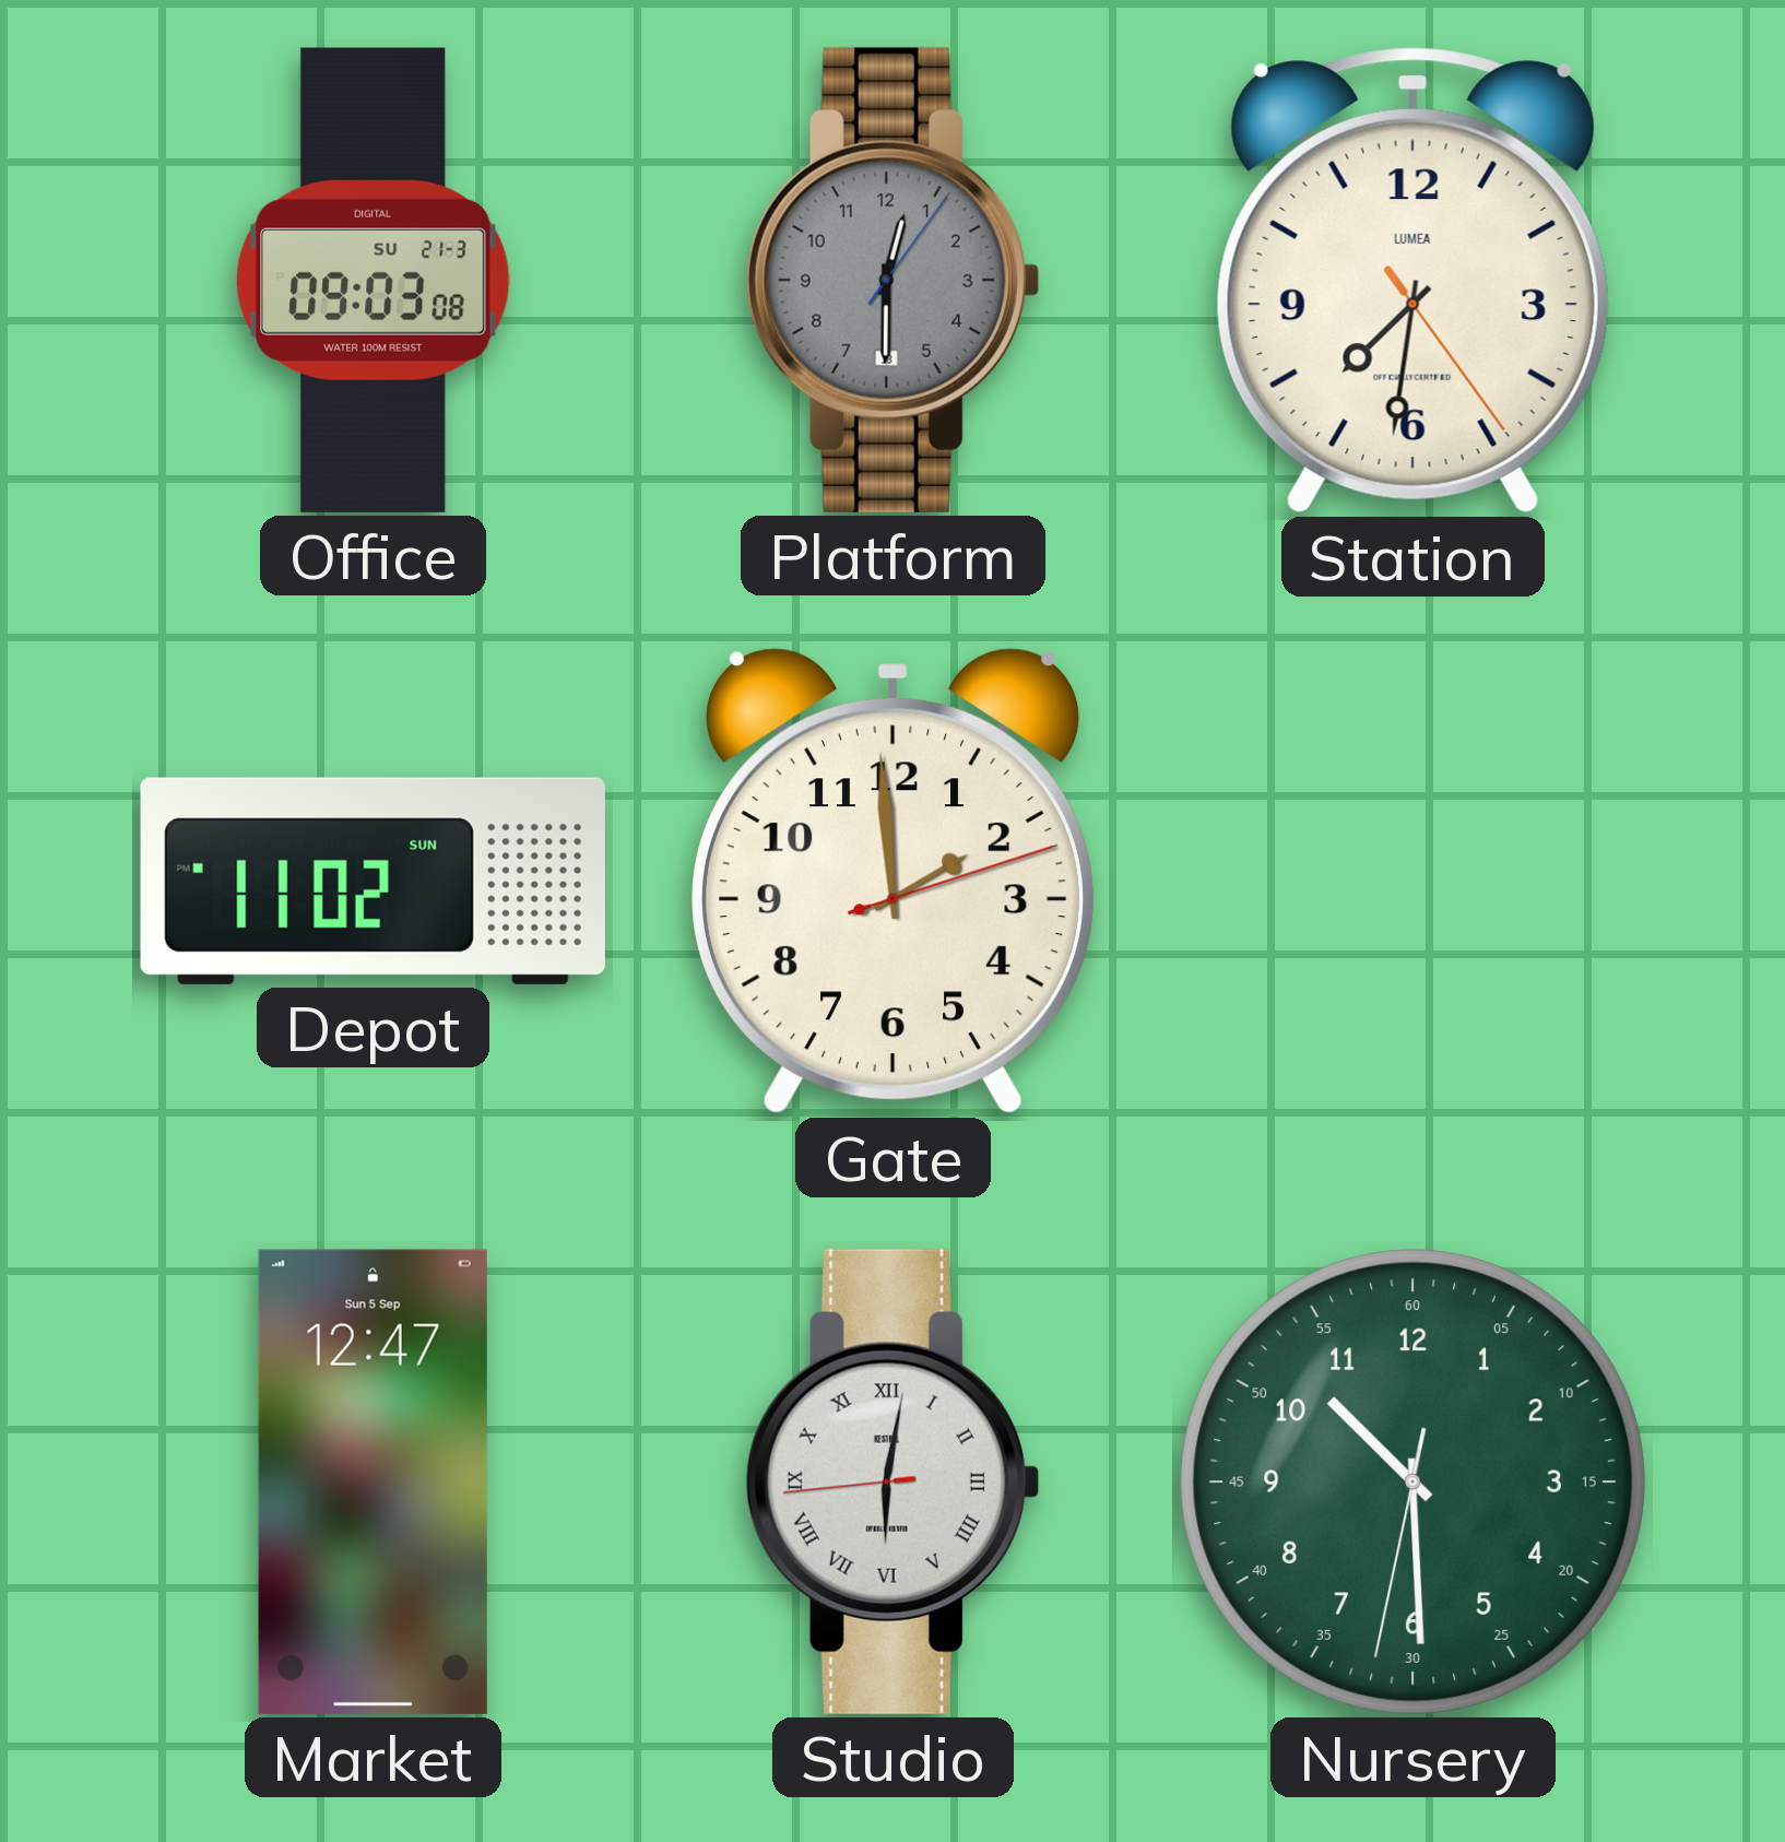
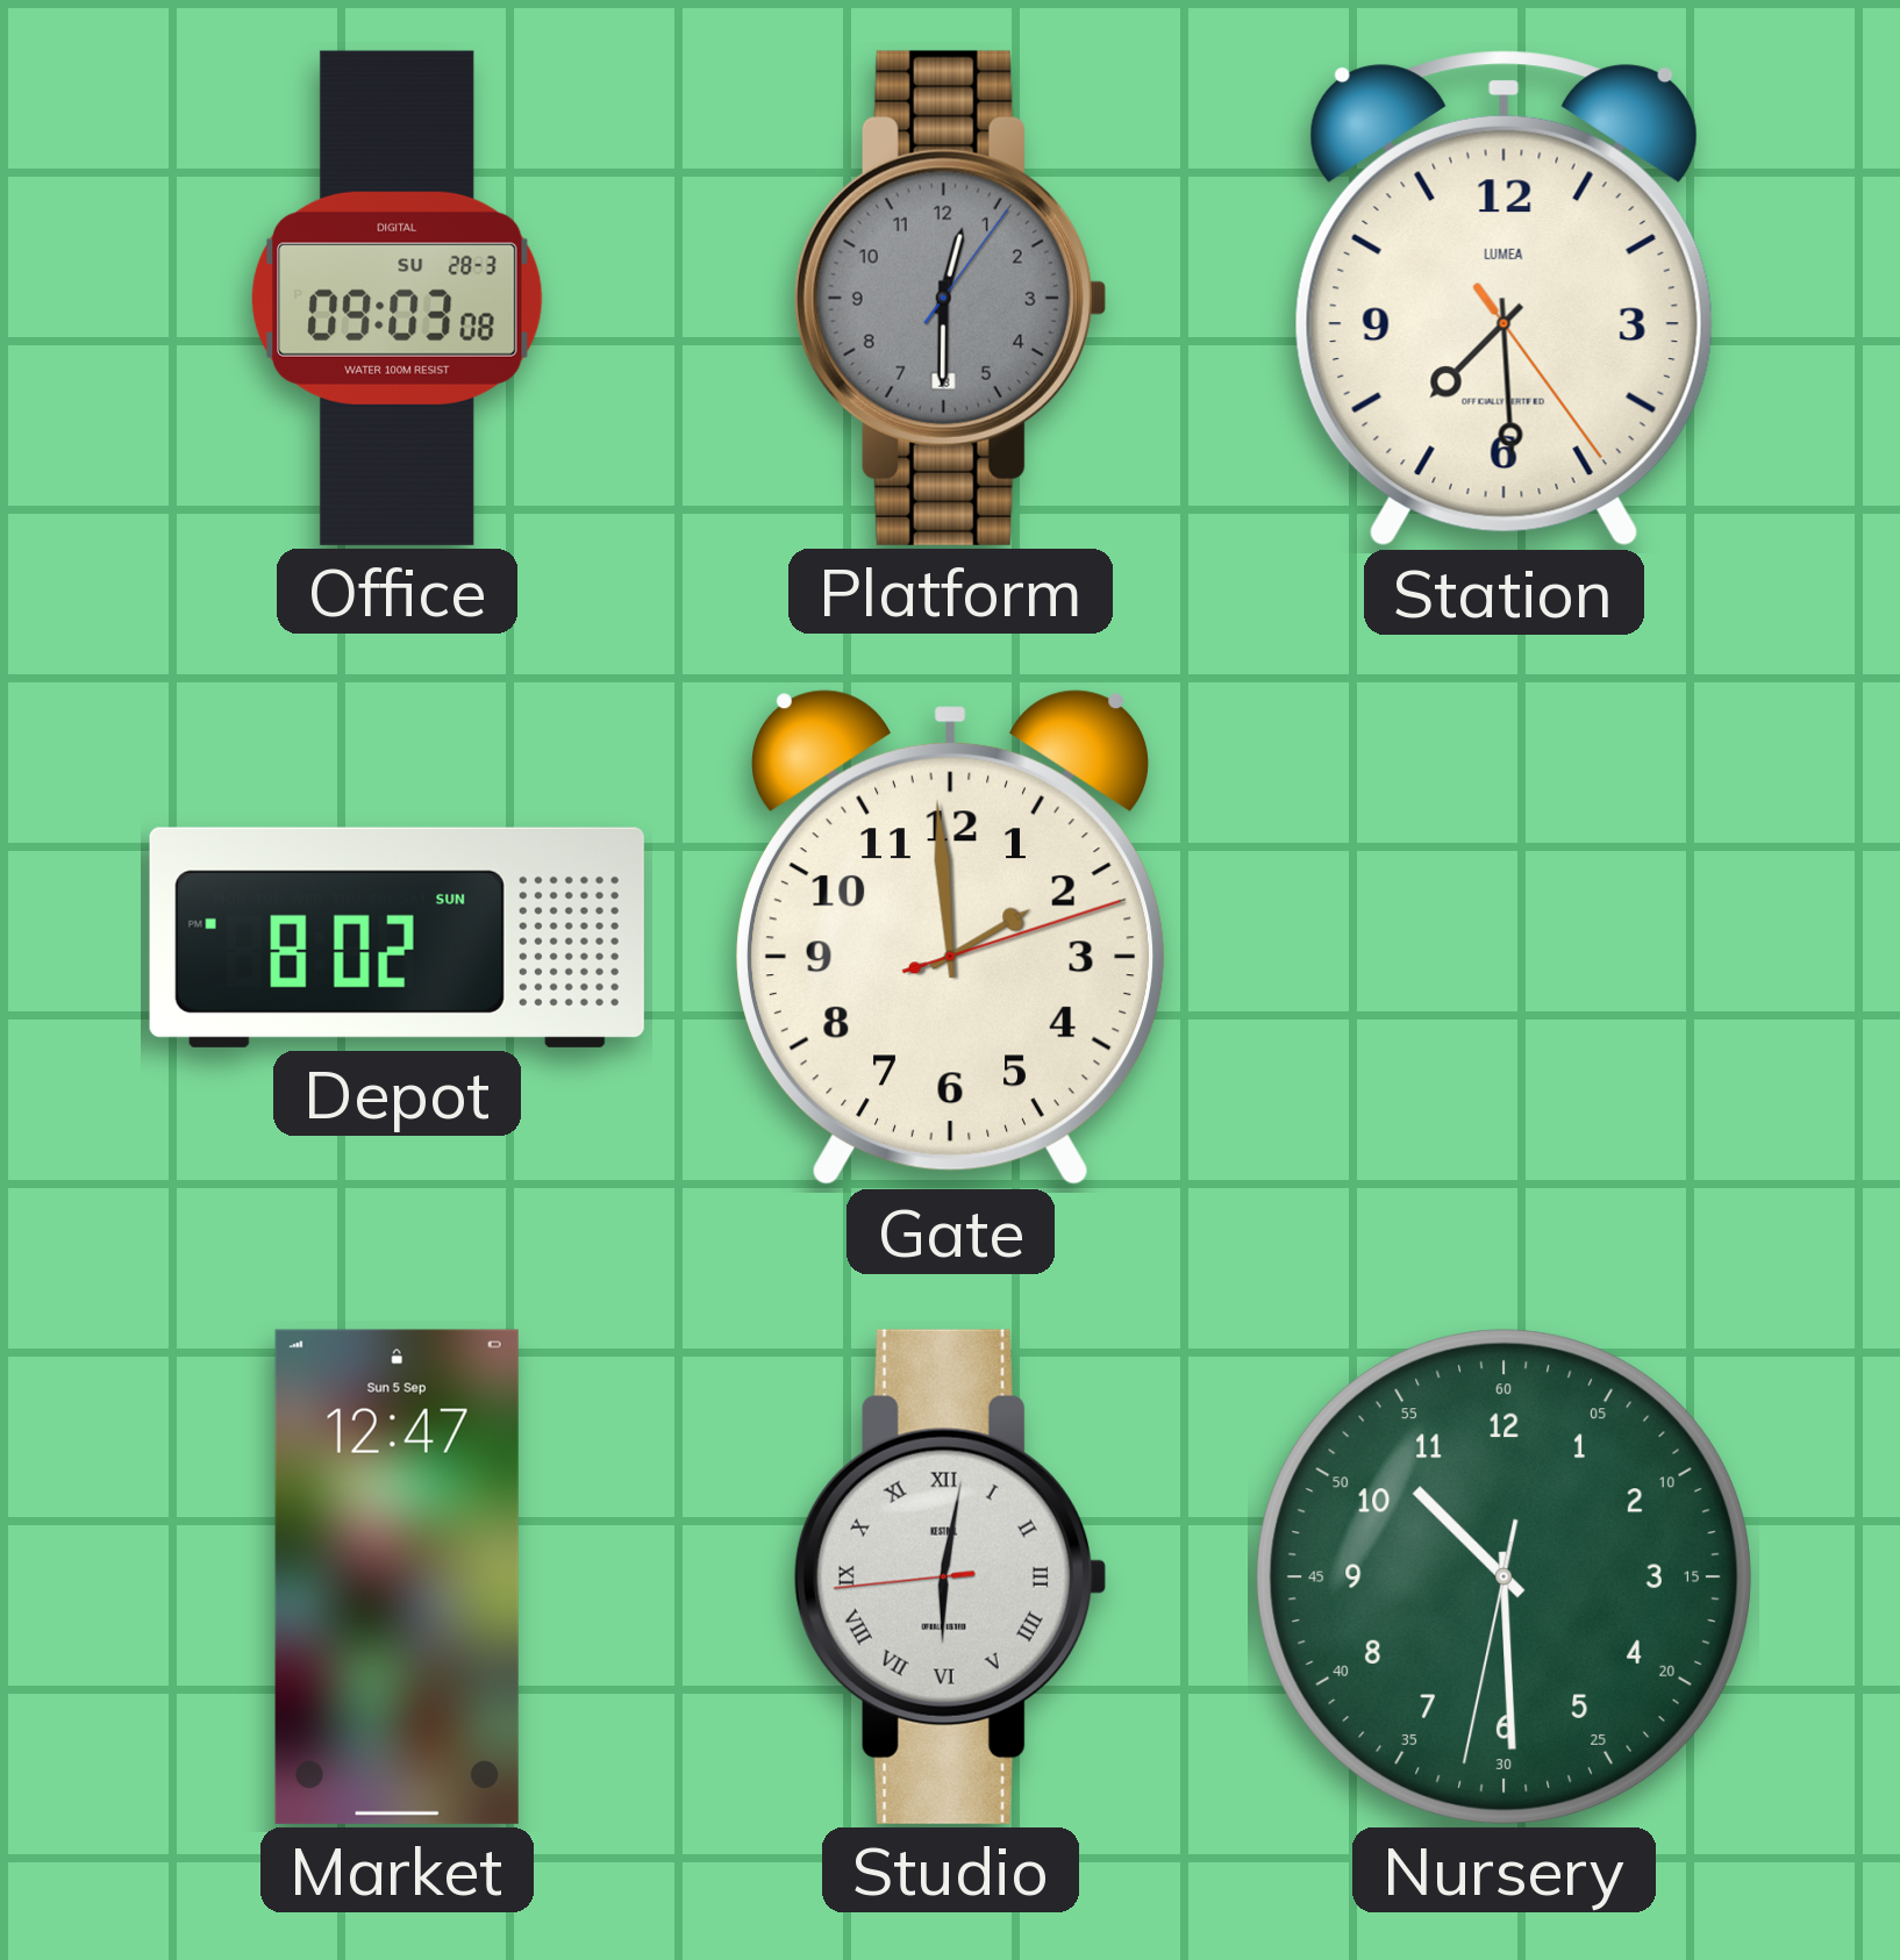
Office date: SU 21-3 -> SU 28-3
Station: 7:31 -> 7:29
Depot: 11:02 -> 8:02
